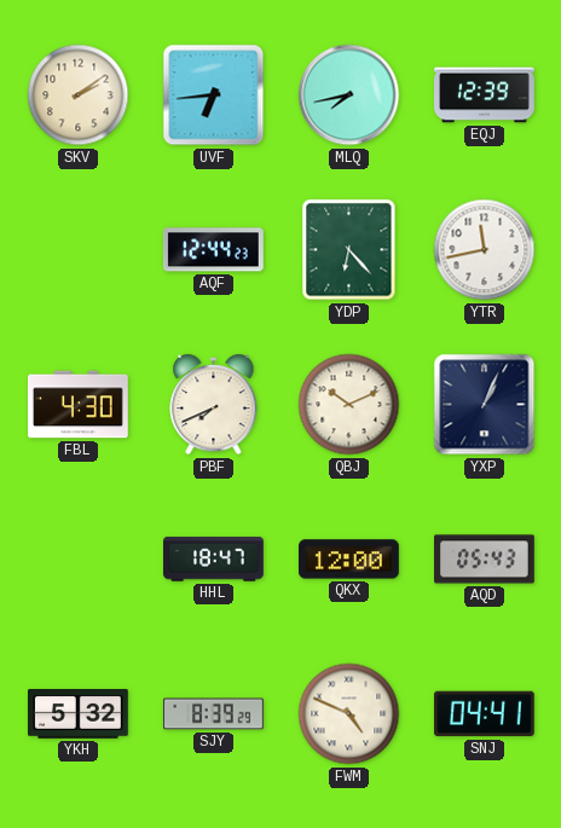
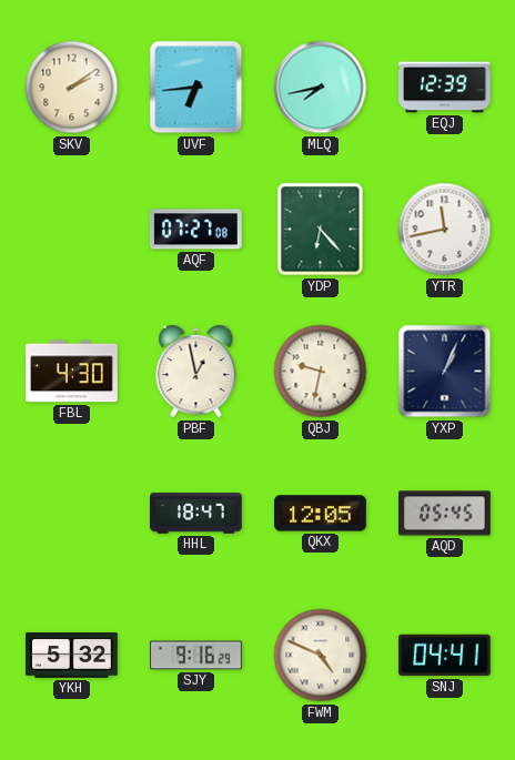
AQF: 12:44 -> 07:27
PBF: 7:41 -> 12:58
QBJ: 10:11 -> 9:32
QKX: 12:00 -> 12:05
AQD: 05:43 -> 05:45
SJY: 8:39 -> 9:16
